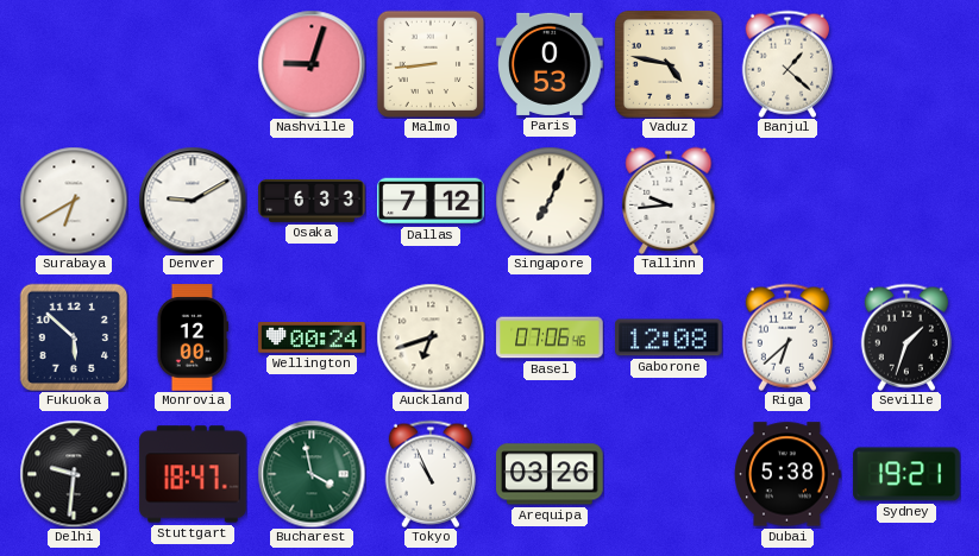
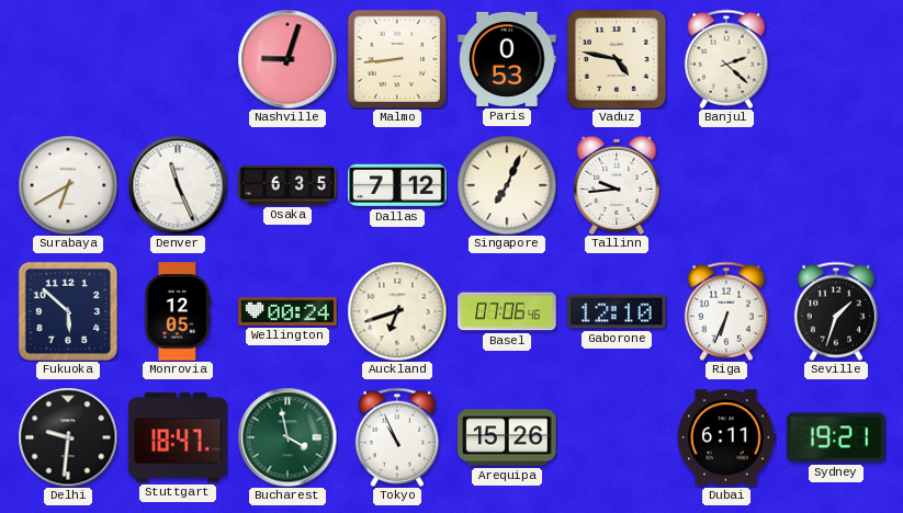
Banjul: 1:22 -> 2:22
Denver: 9:10 -> 11:26
Osaka: 6:33 -> 6:35
Monrovia: 12:00 -> 12:05
Gaborone: 12:08 -> 12:10
Riga: 6:38 -> 6:34
Arequipa: 03:26 -> 15:26
Dubai: 5:38 -> 6:11
